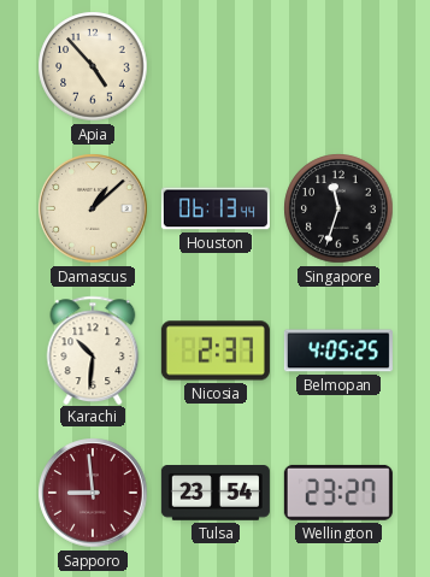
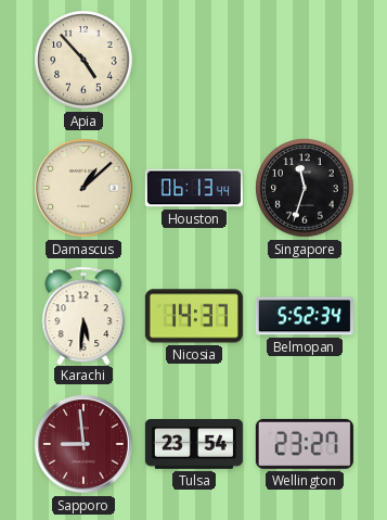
Karachi: 10:31 -> 5:31
Nicosia: 2:37 -> 14:37
Belmopan: 4:05 -> 5:52
